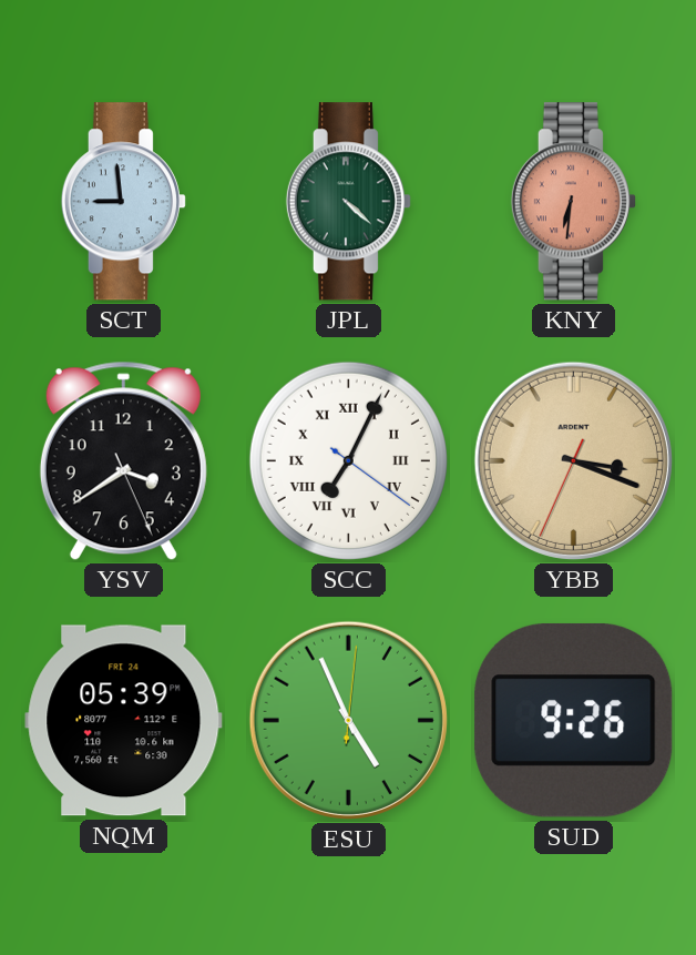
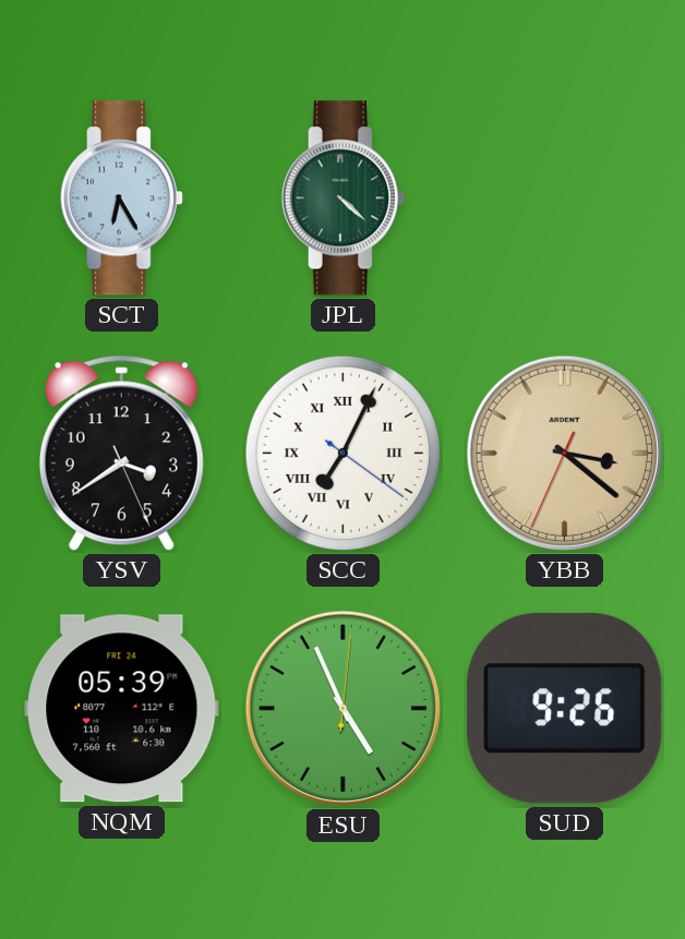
SCT: 8:59 -> 6:25
KNY: 6:31 -> none
YBB: 3:18 -> 3:21
